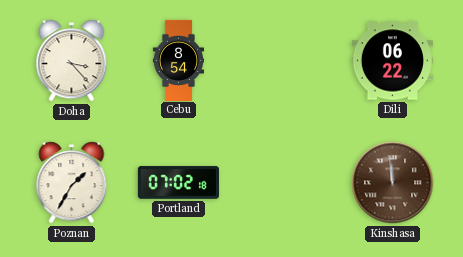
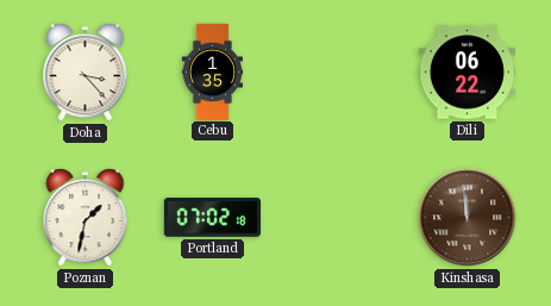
Cebu: 8:54 -> 1:35
Poznan: 1:35 -> 1:32
